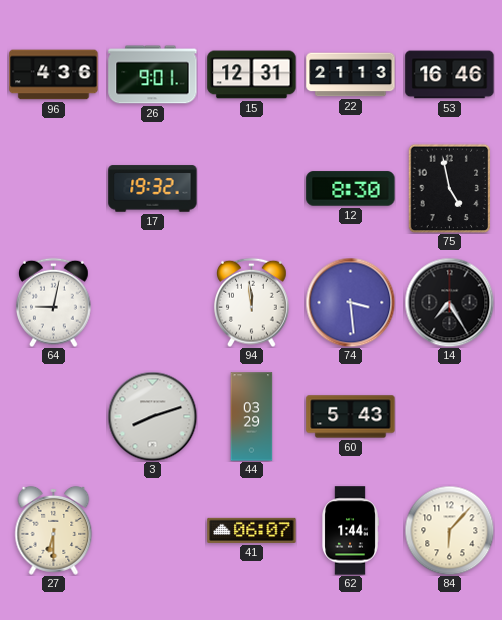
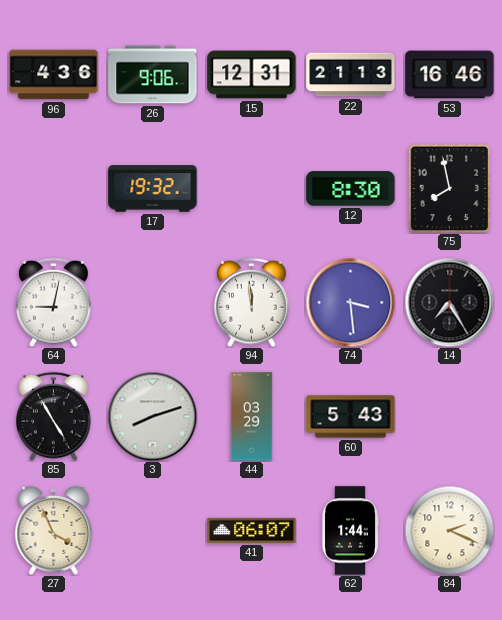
26: 9:01 -> 9:06
75: 4:58 -> 7:58
85: none -> 4:55
27: 6:30 -> 3:56
84: 6:07 -> 2:19
